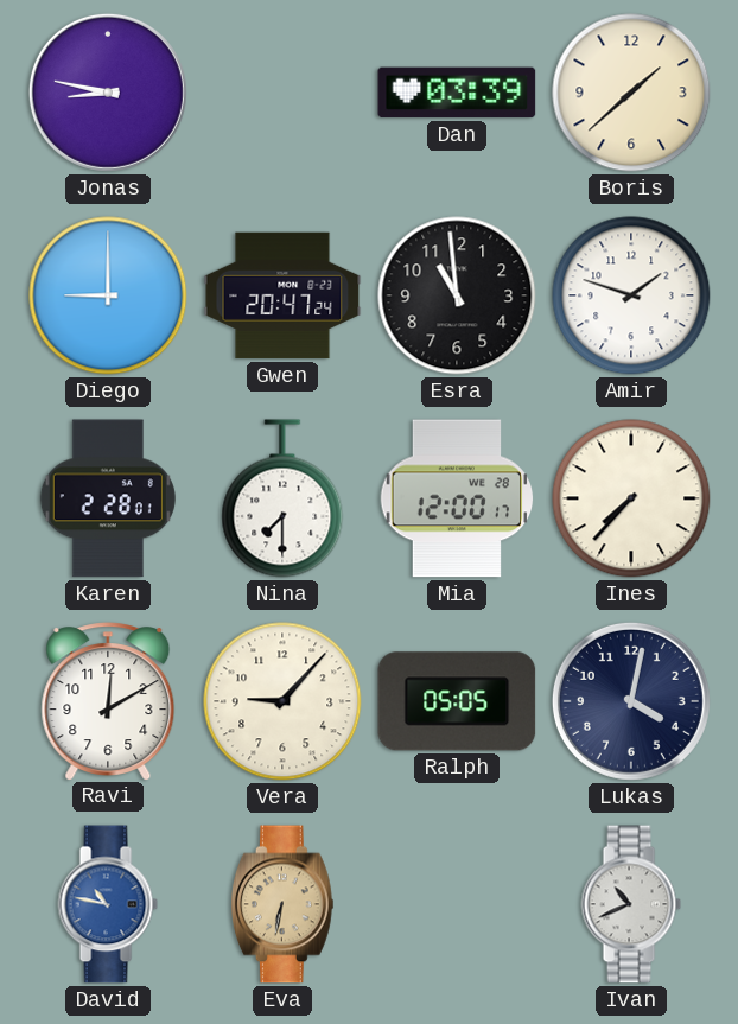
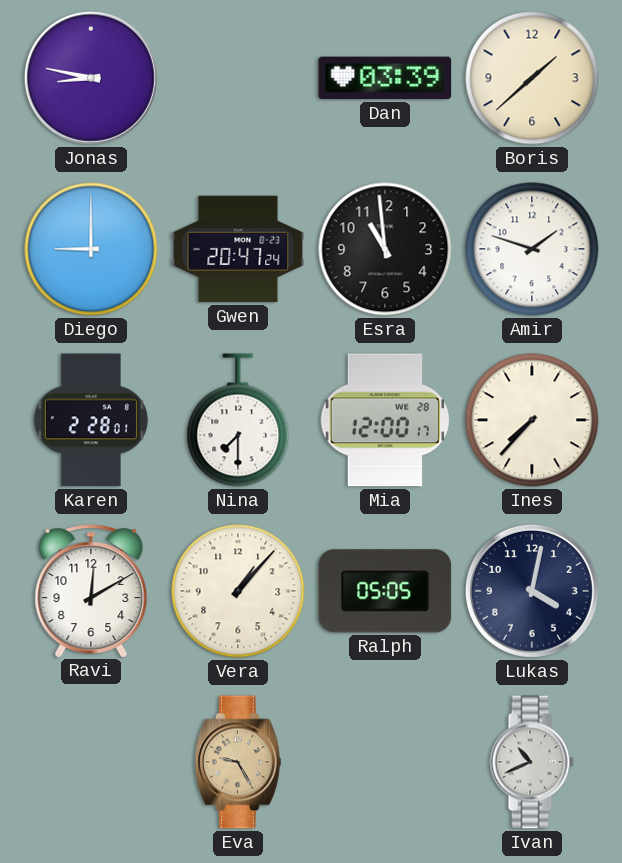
Vera: 9:07 -> 1:07
David: 10:47 -> none
Eva: 6:32 -> 9:25
